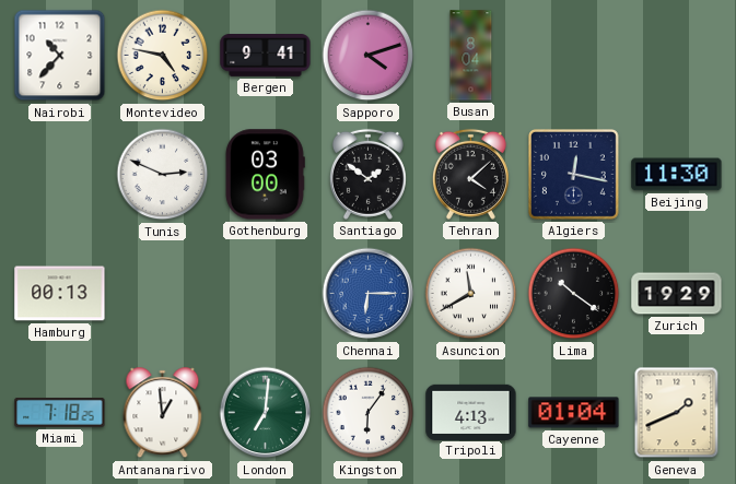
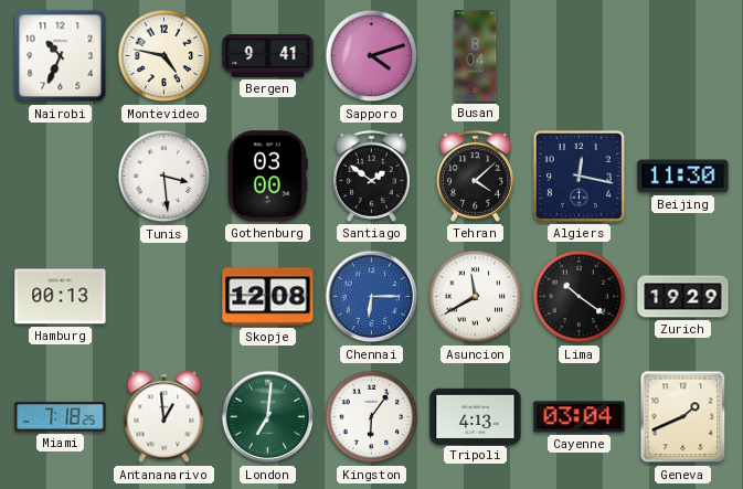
Nairobi: 10:37 -> 10:34
Tunis: 2:49 -> 3:29
Skopje: none -> 12:08
Cayenne: 01:04 -> 03:04
